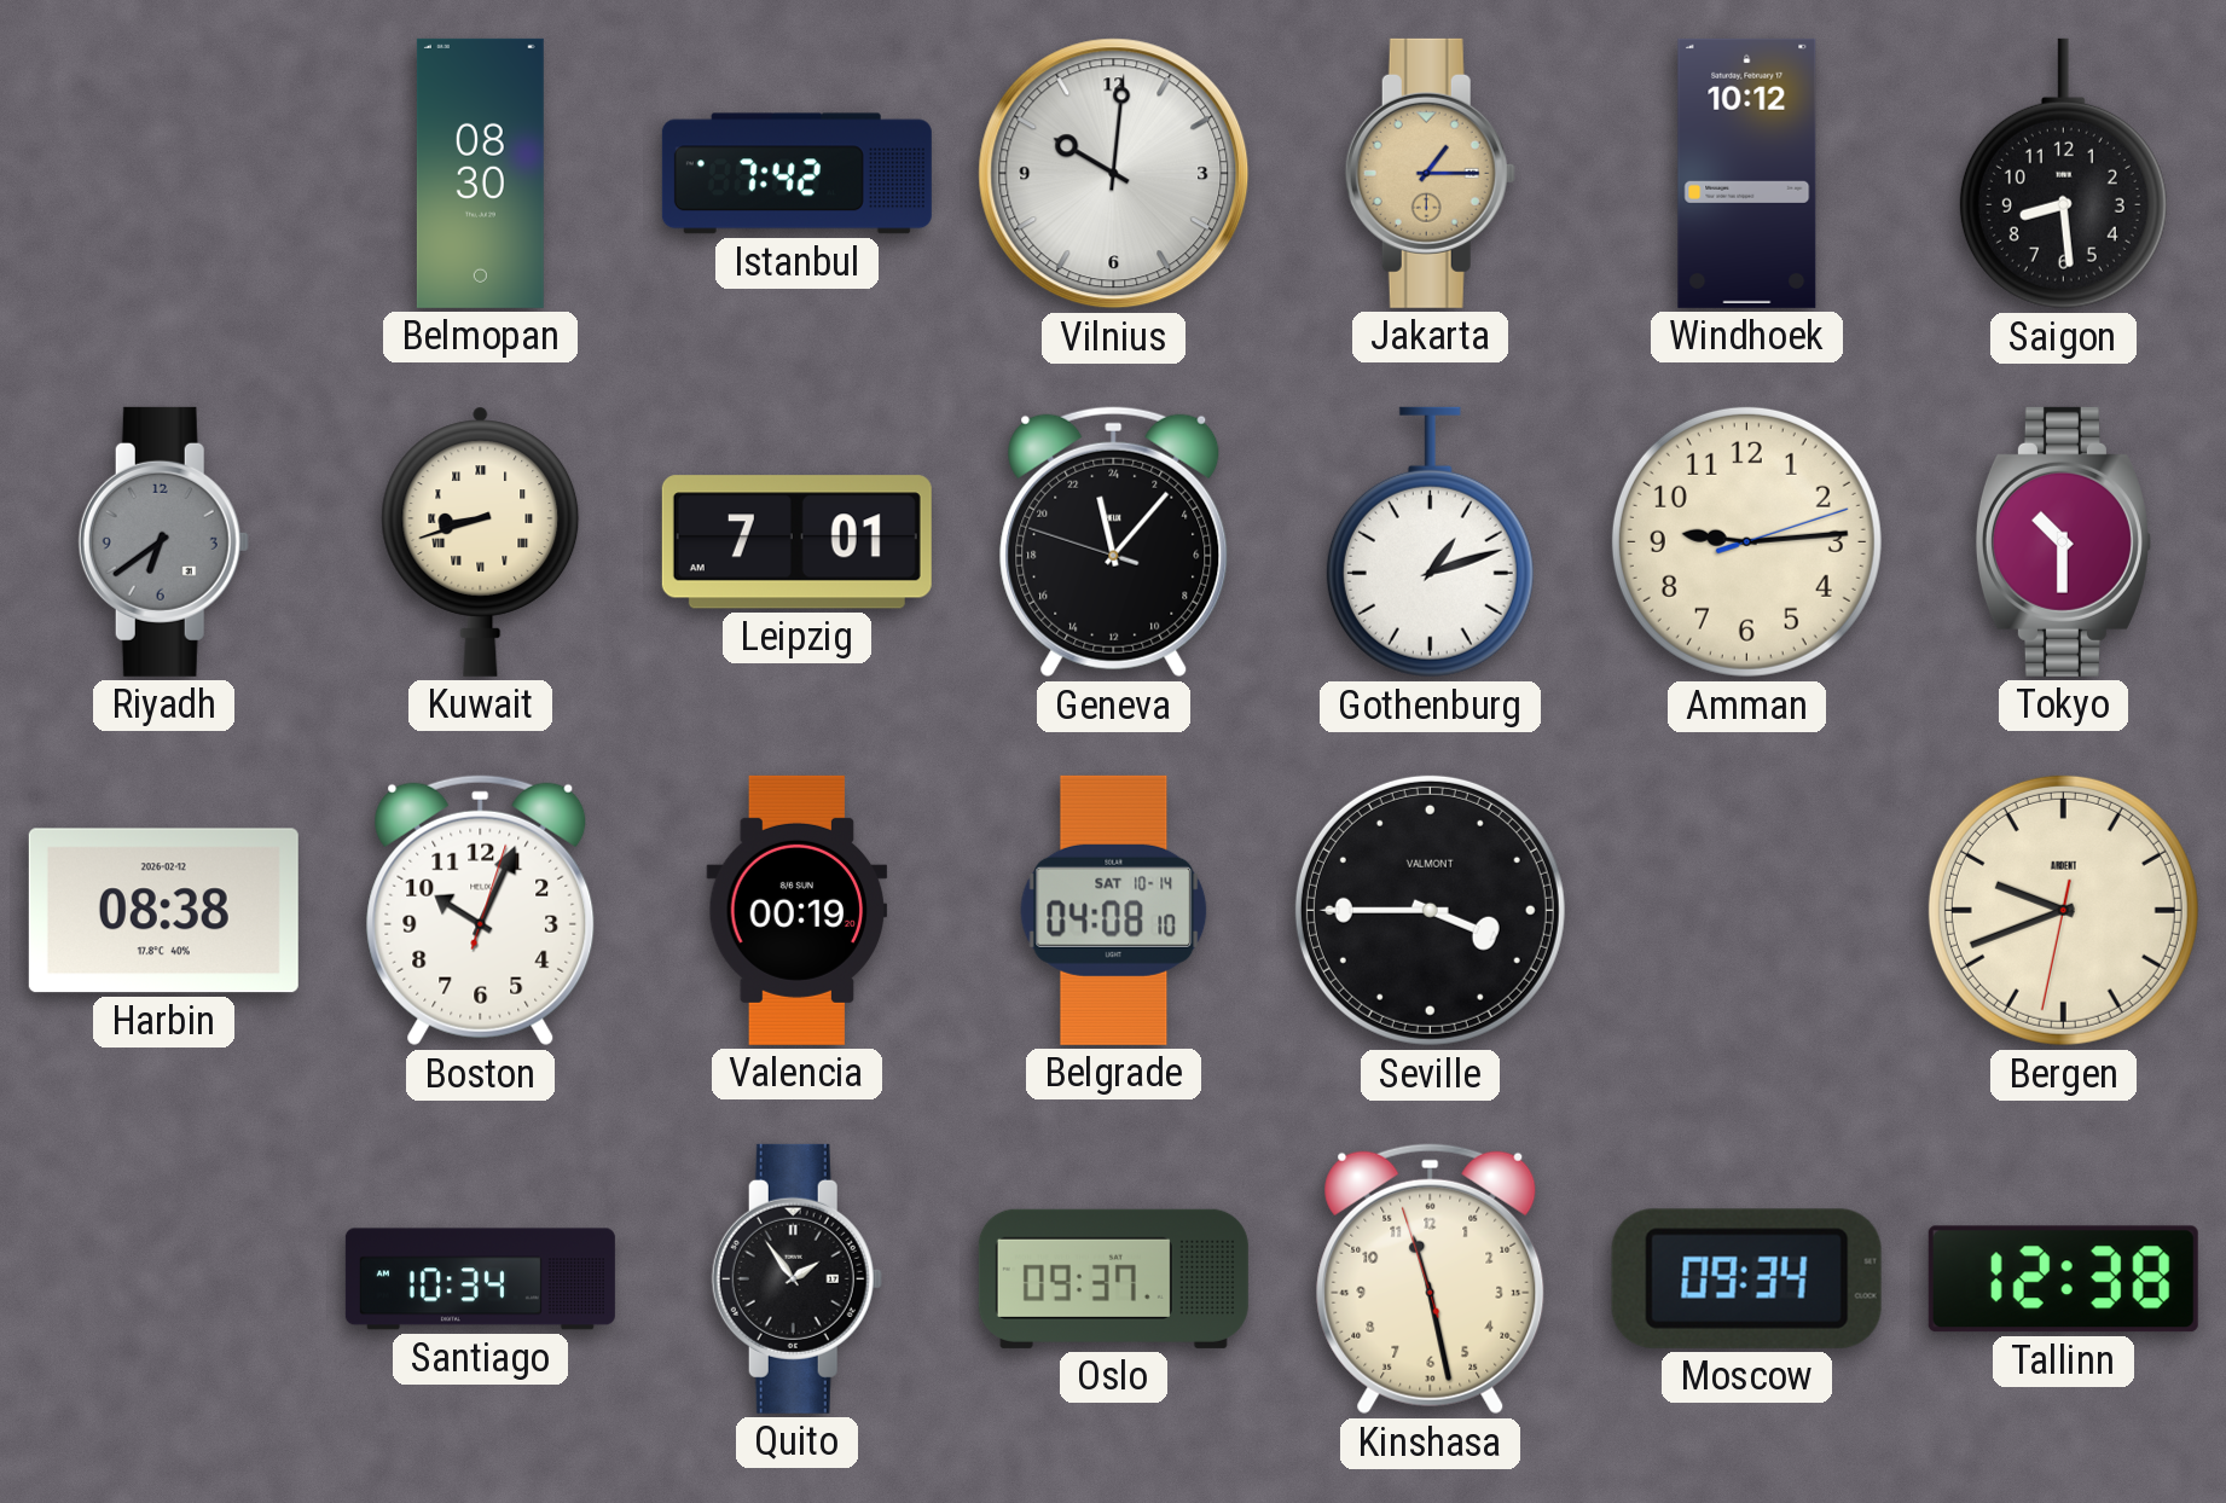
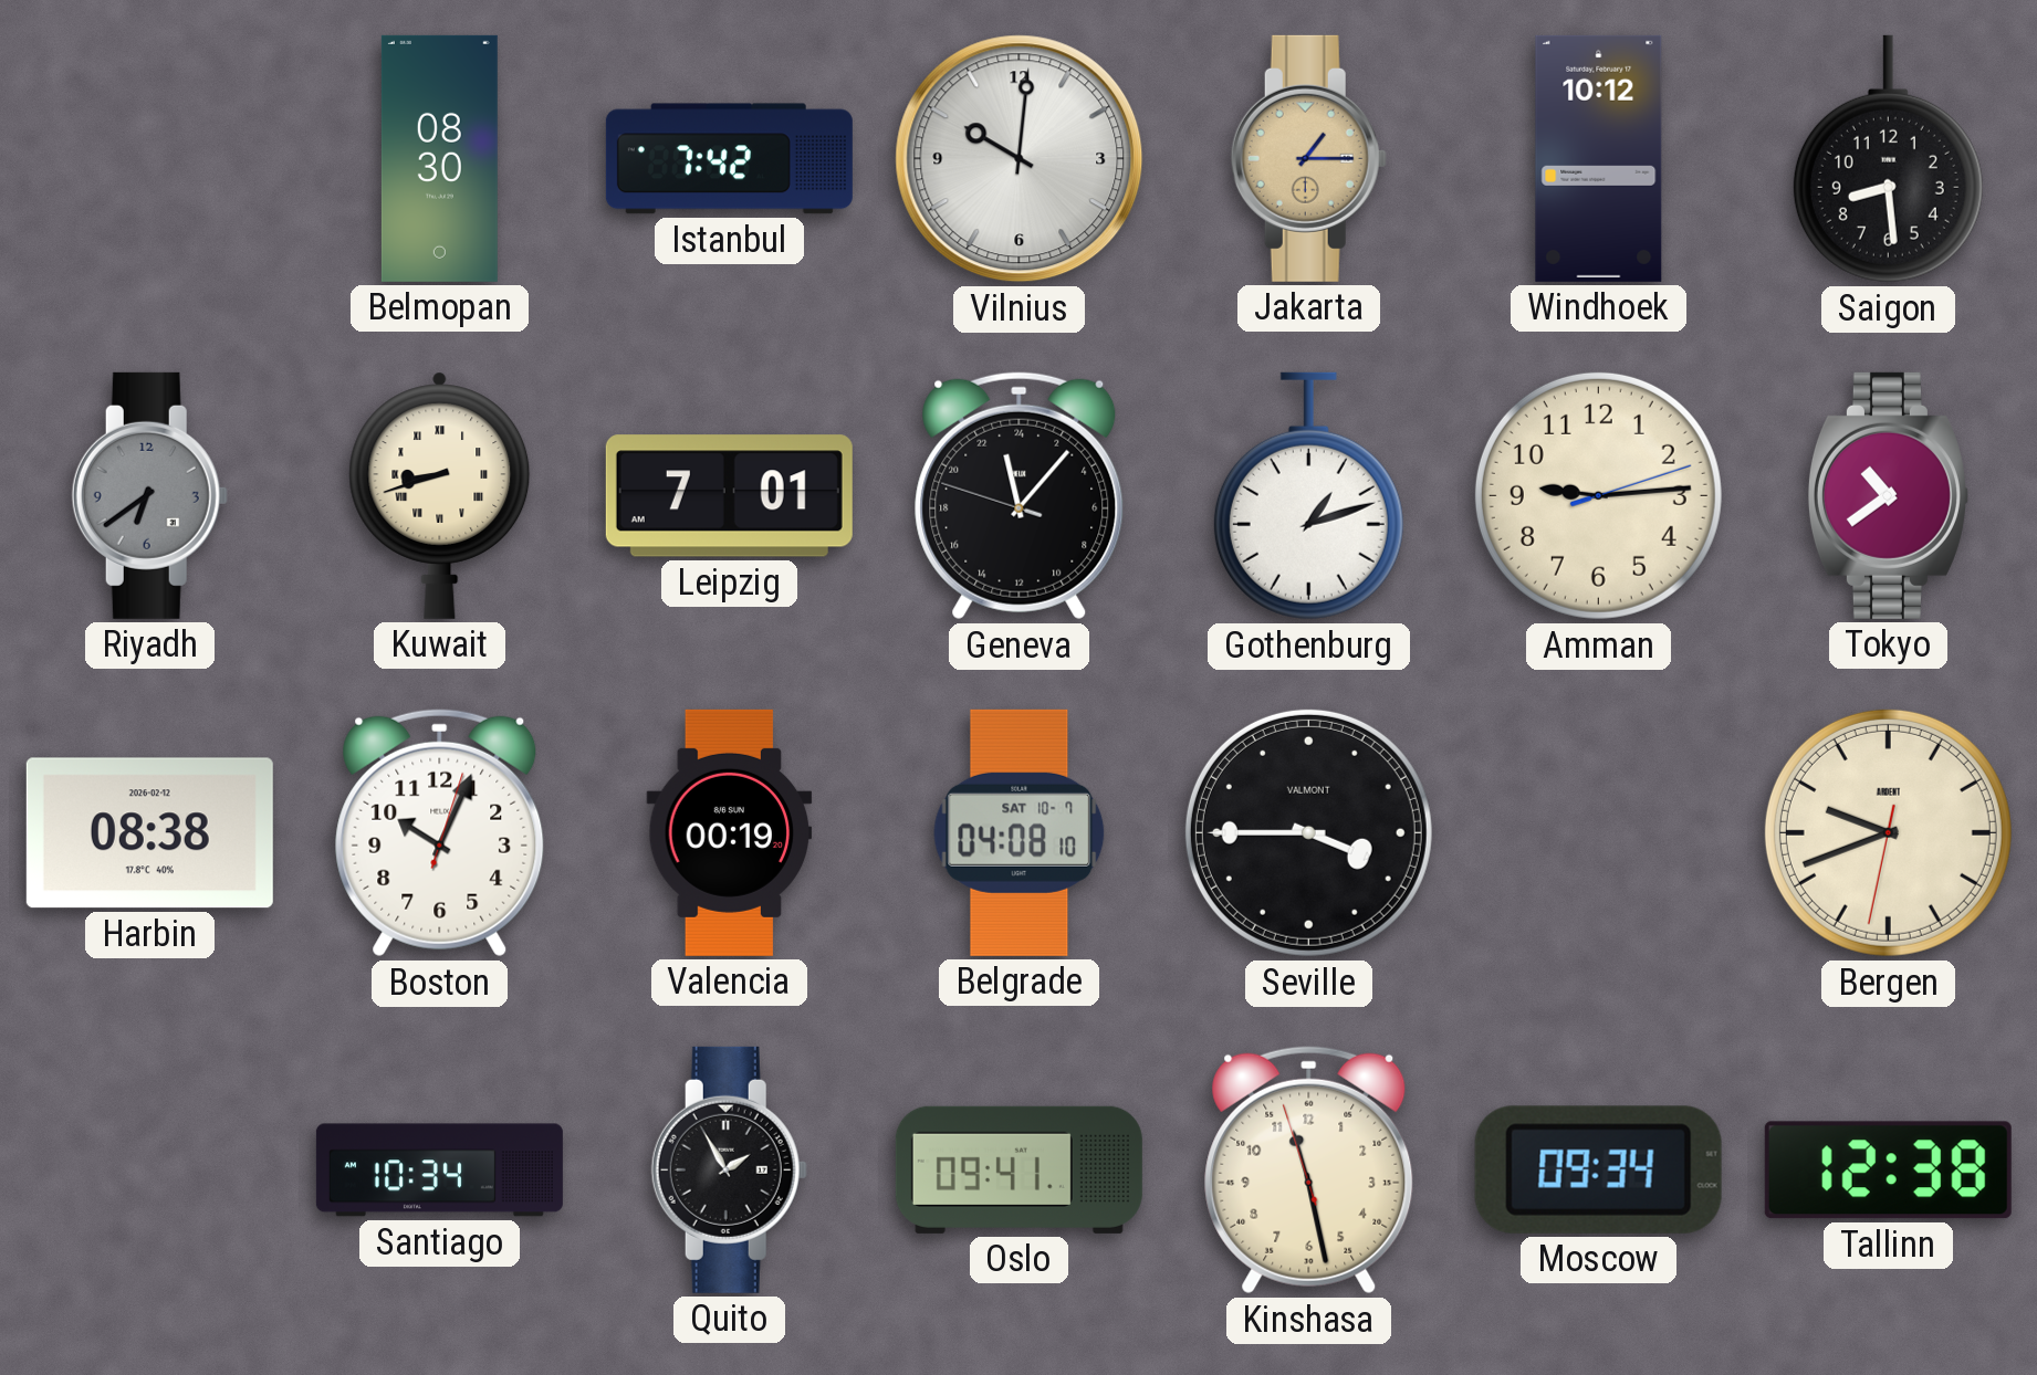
Tokyo: 10:30 -> 10:39
Belgrade date: SAT 10-14 -> SAT 10-7
Quito: 1:54 -> 1:55
Oslo: 09:37 -> 09:41
